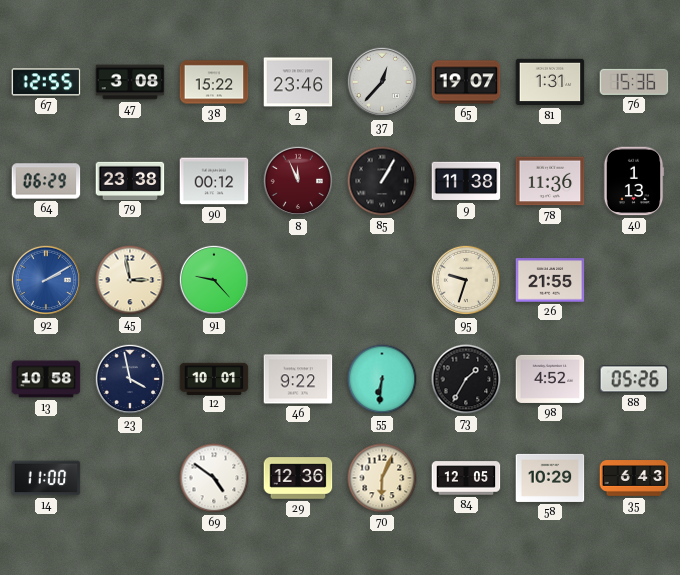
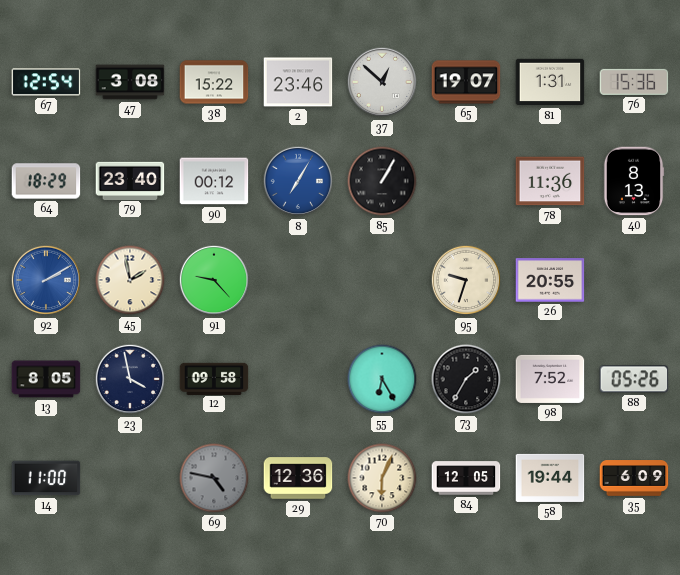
67: 12:55 -> 12:54
37: 12:37 -> 12:52
64: 06:29 -> 18:29
79: 23:38 -> 23:40
8: 11:56 -> 7:05
8 dial: burgundy -> blue
9: 11:38 -> none
40: 1:13 -> 8:13
45: 2:58 -> 1:58
26: 21:55 -> 20:55
13: 10:58 -> 8:05
12: 10:01 -> 09:58
46: 9:22 -> none
55: 6:31 -> 6:25
98: 4:52 -> 7:52
69: 4:51 -> 4:47
69 dial: white -> grey
58: 10:29 -> 19:44
35: 6:43 -> 6:09
